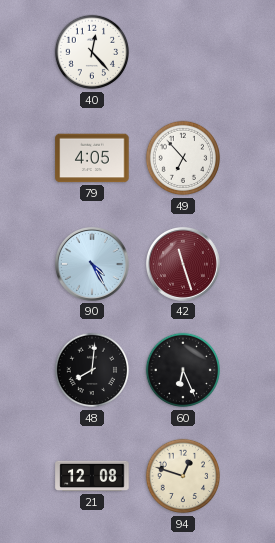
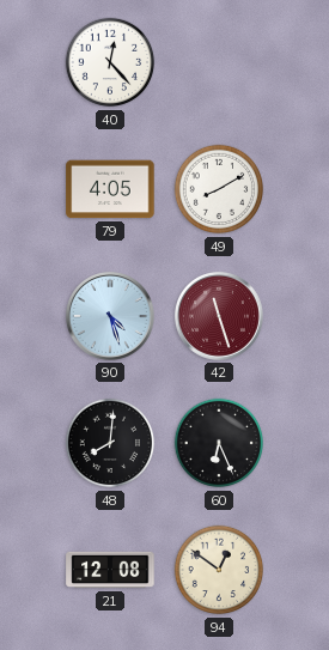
49: 6:53 -> 8:10
90: 4:25 -> 4:27
94: 12:48 -> 12:51
